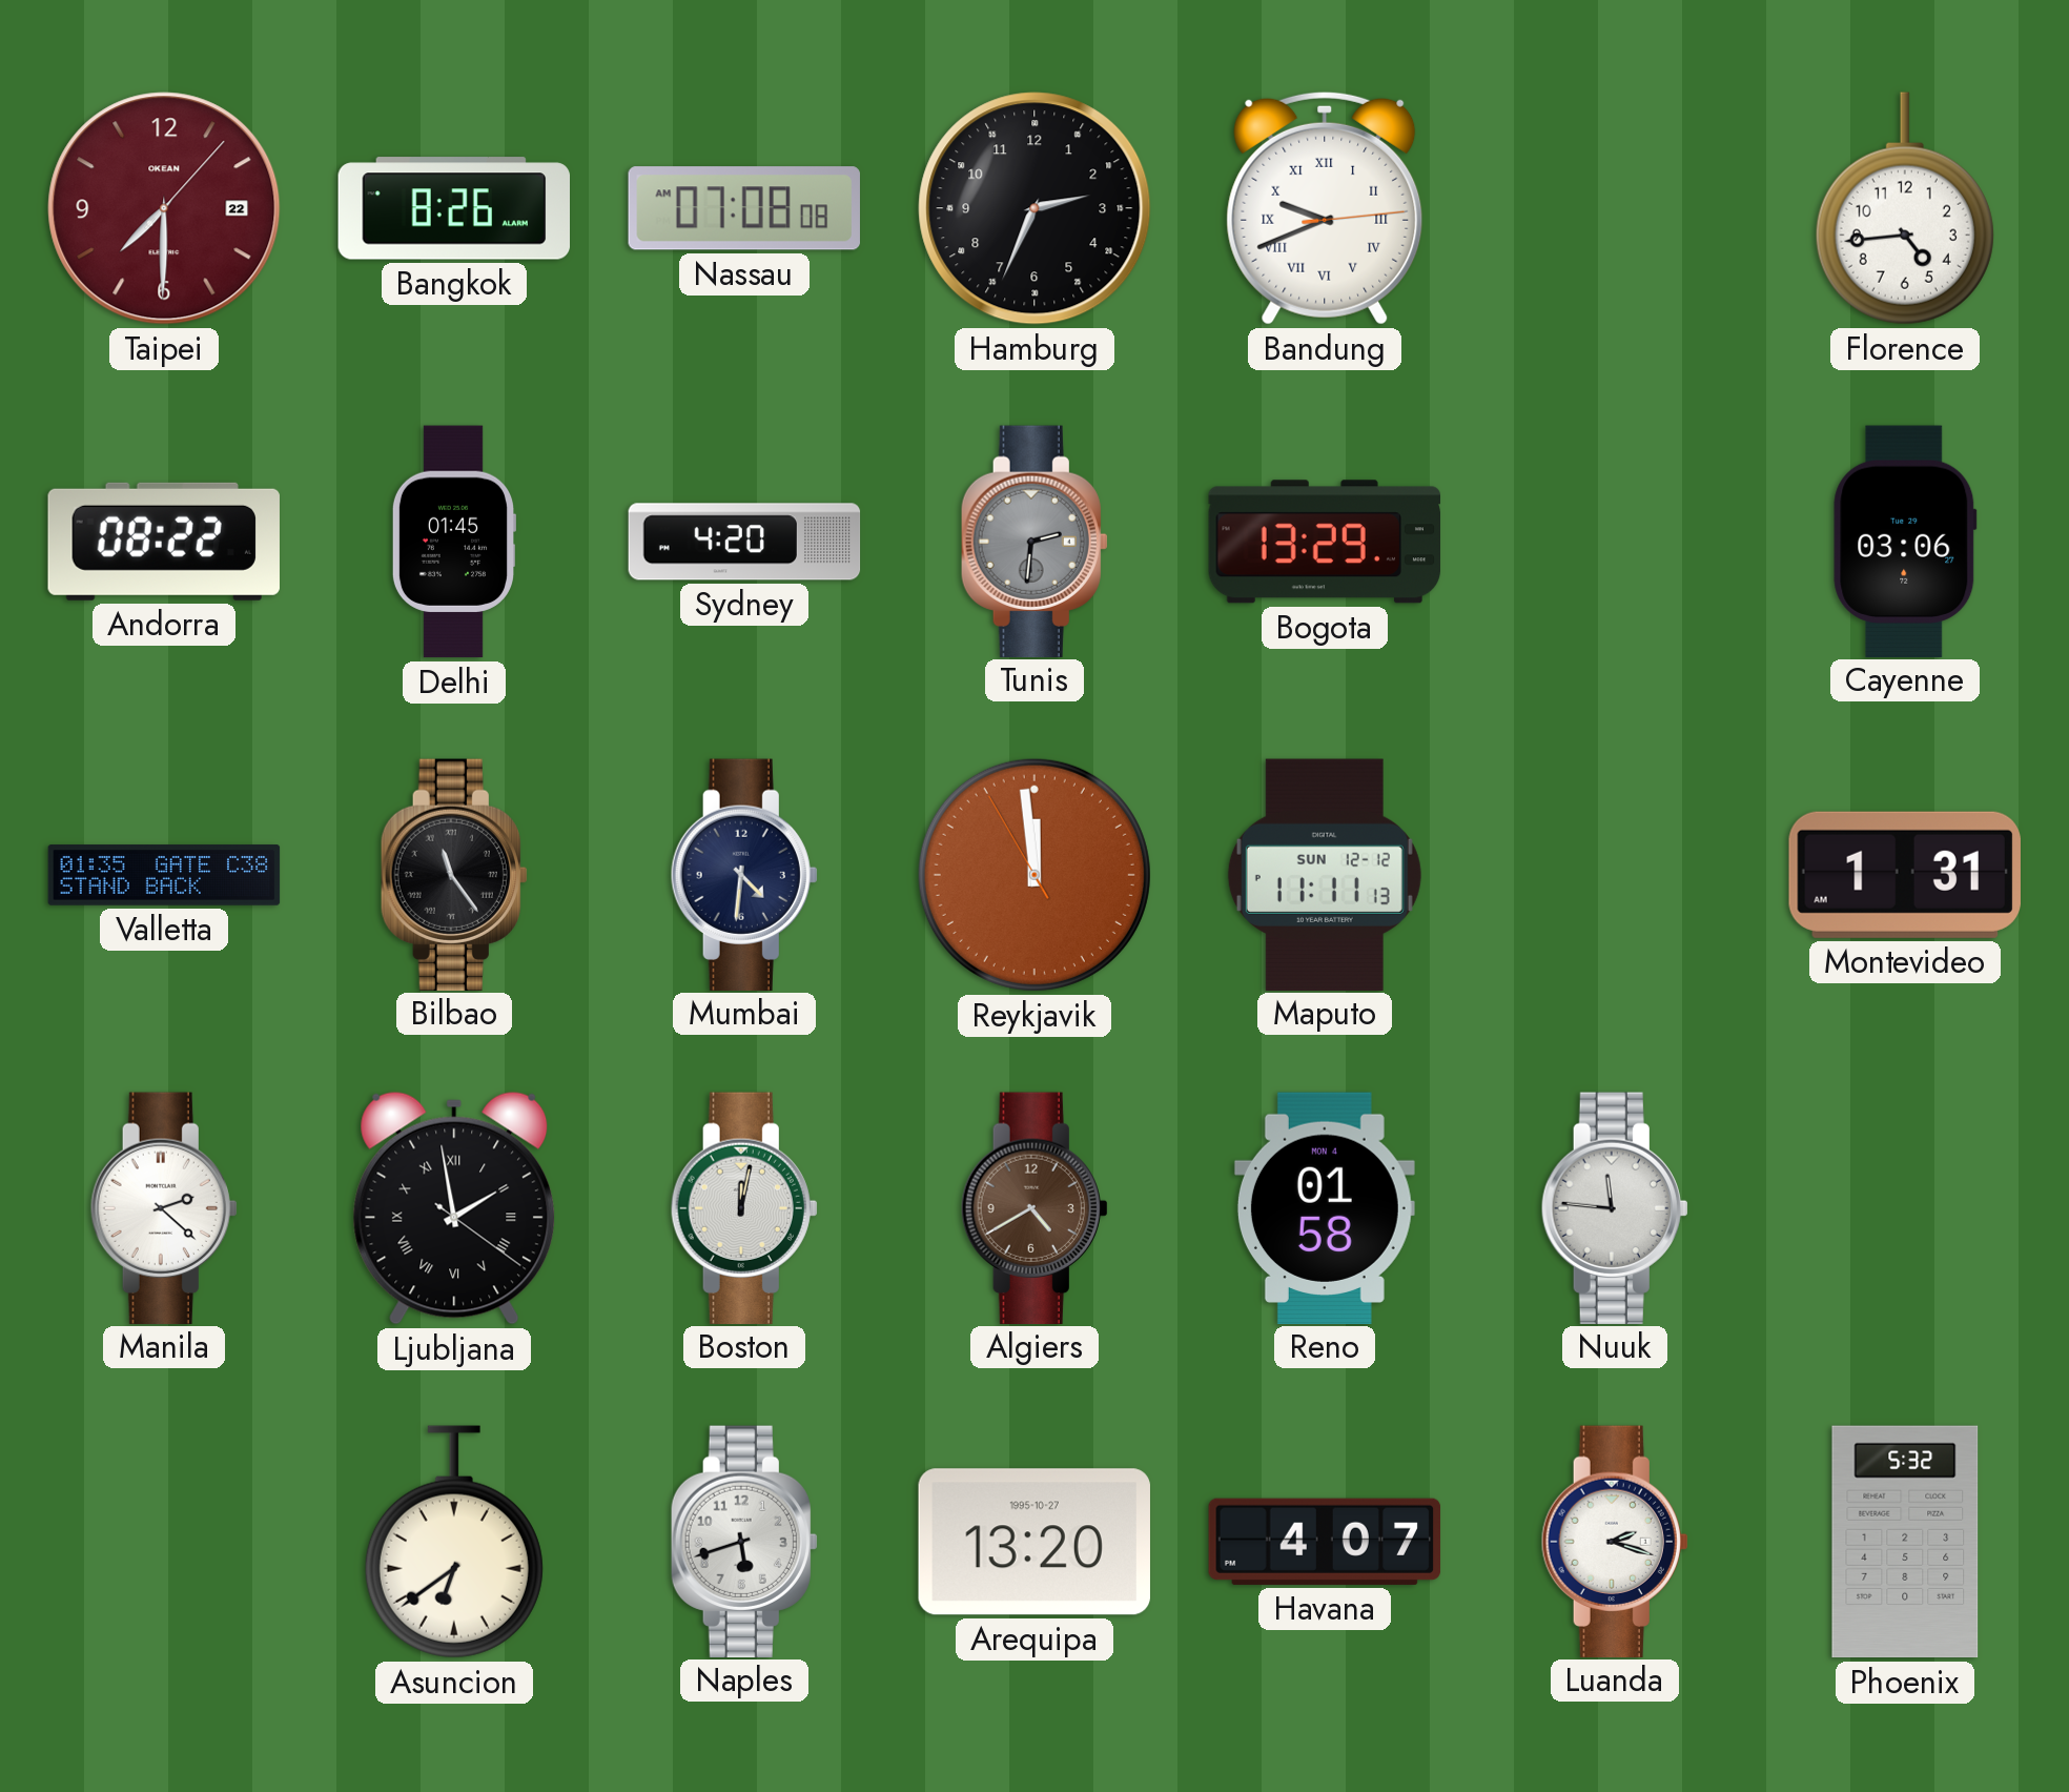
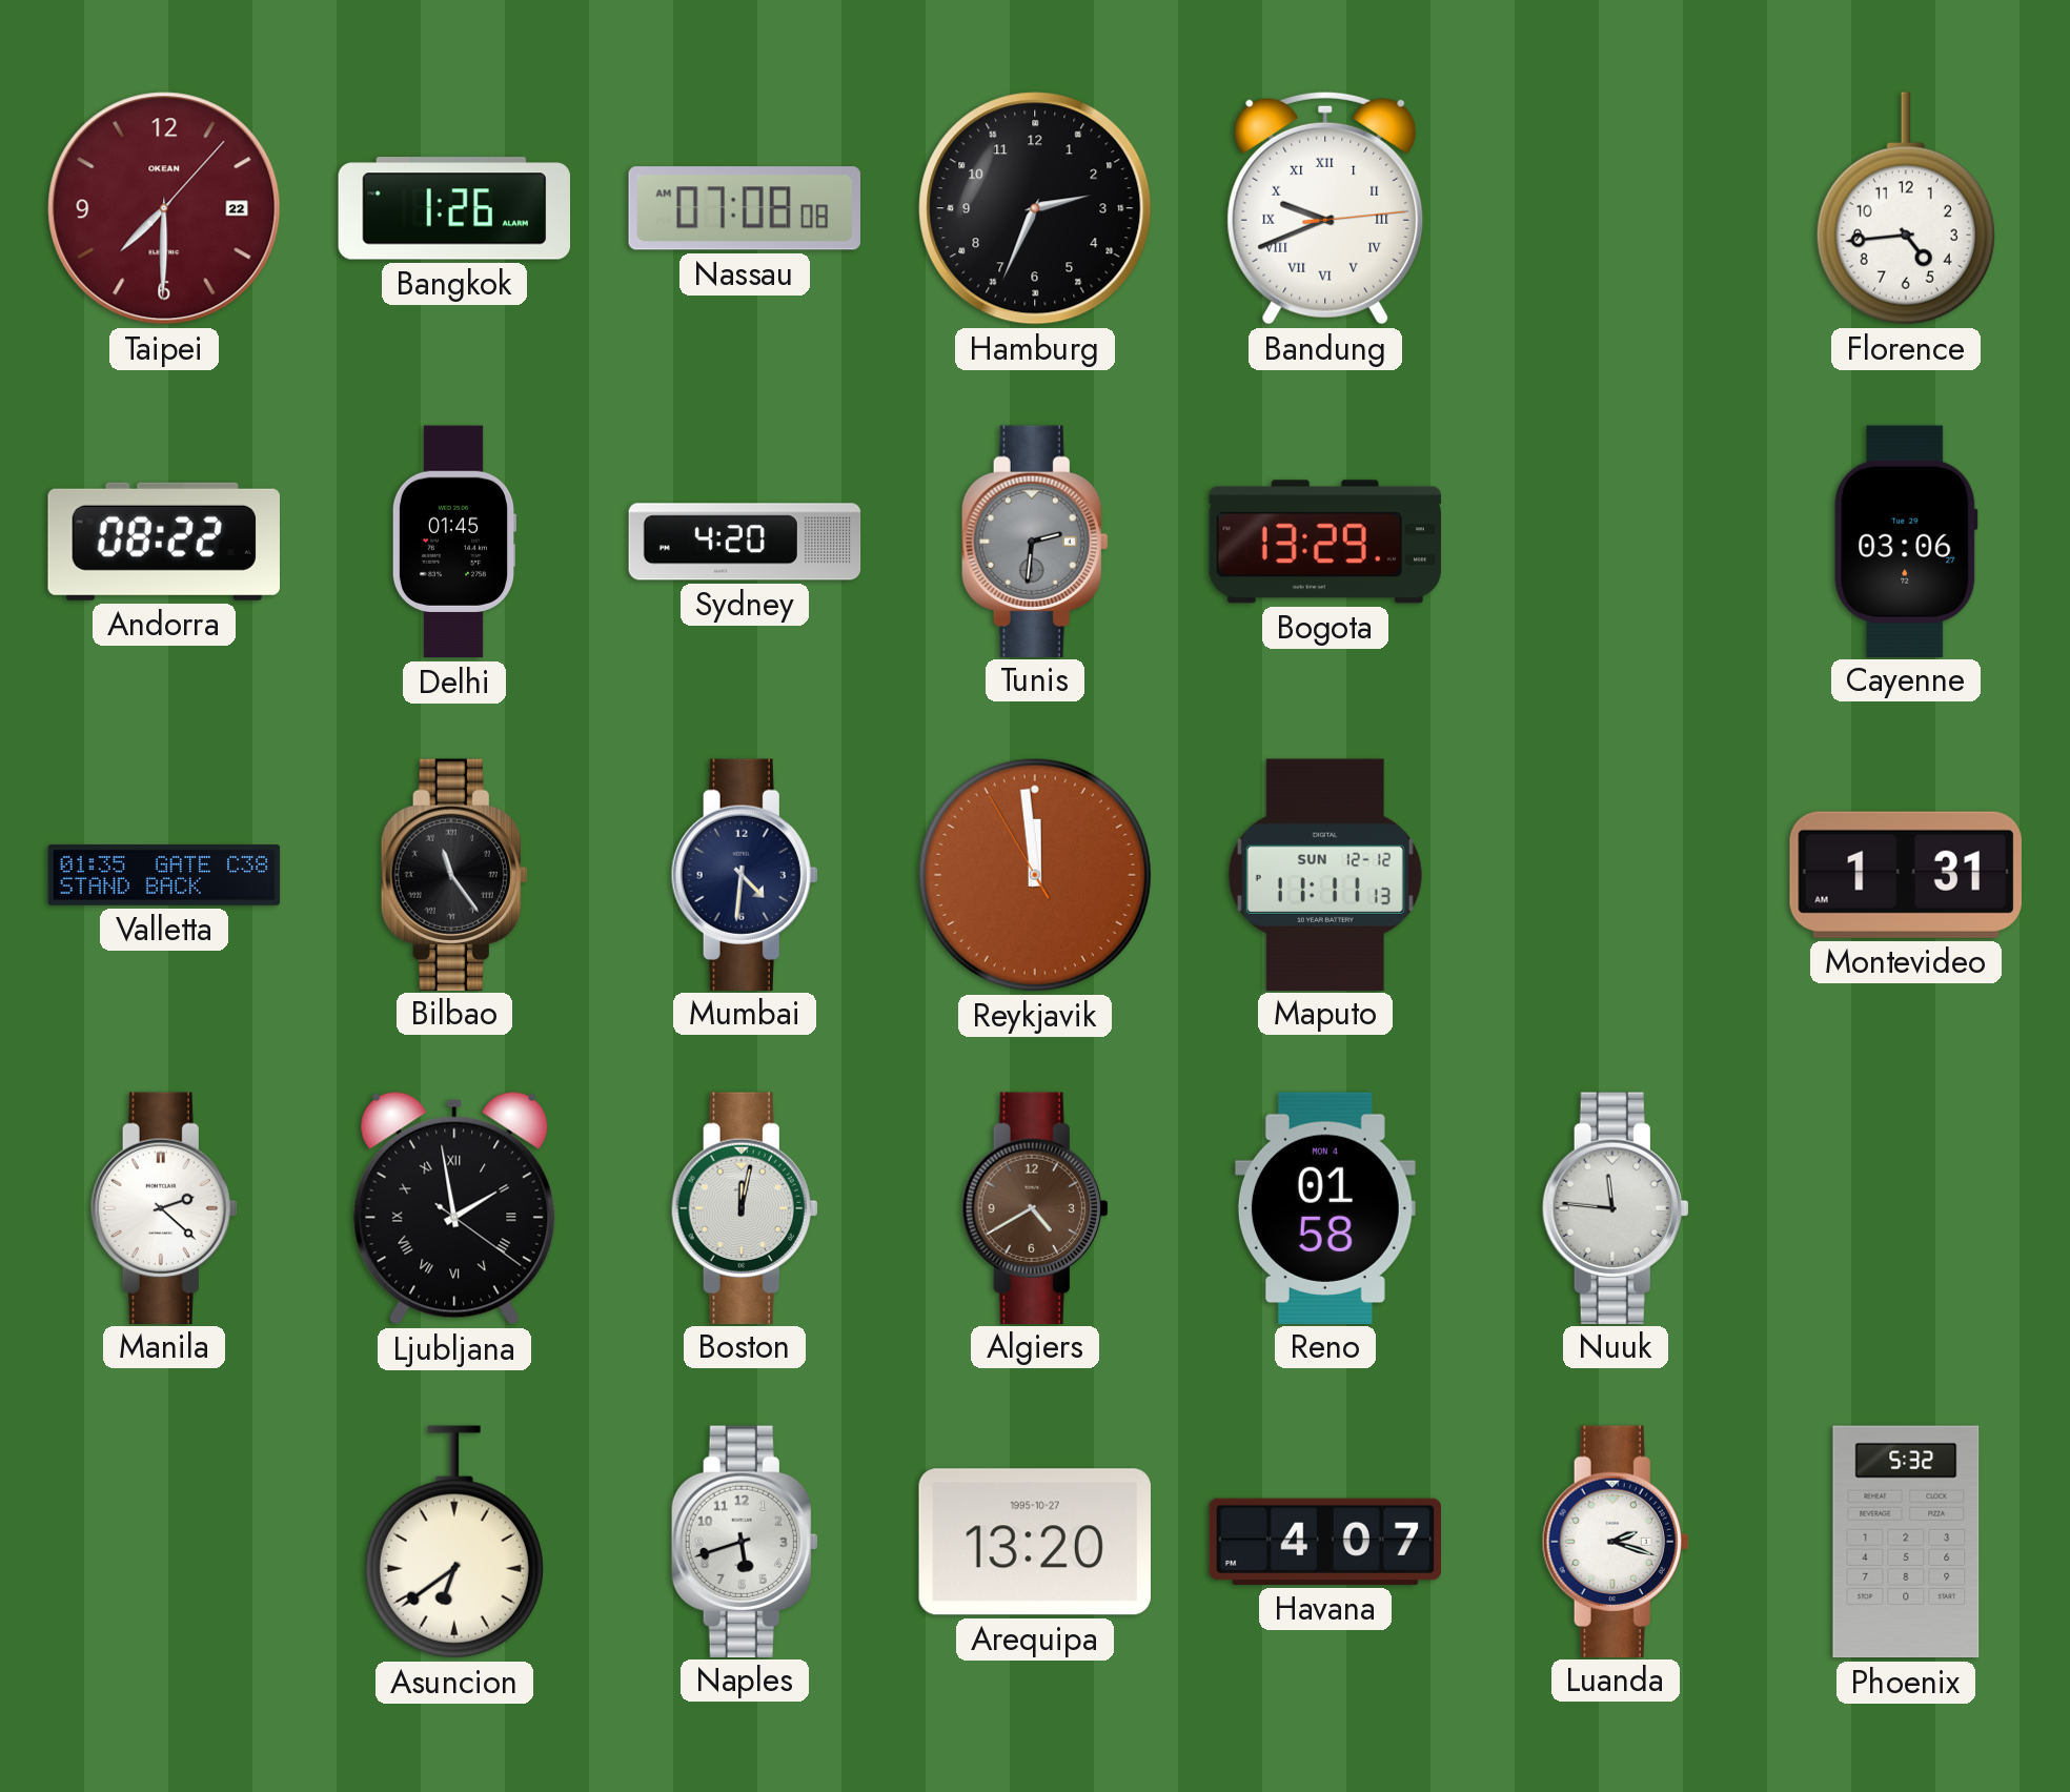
Bangkok: 8:26 -> 1:26
